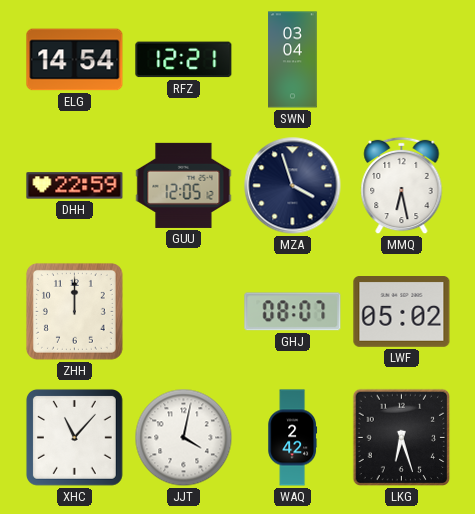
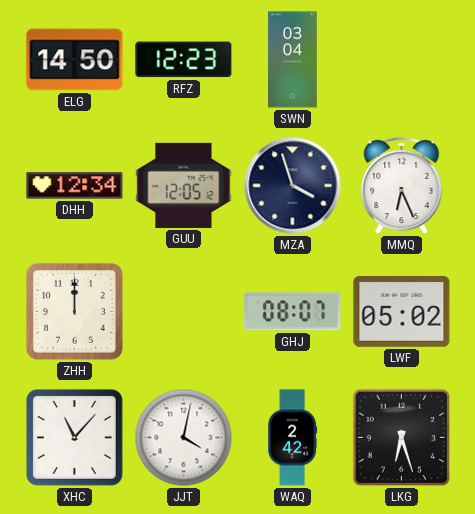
ELG: 14:54 -> 14:50
RFZ: 12:21 -> 12:23
DHH: 22:59 -> 12:34
MMQ: 6:28 -> 6:26
